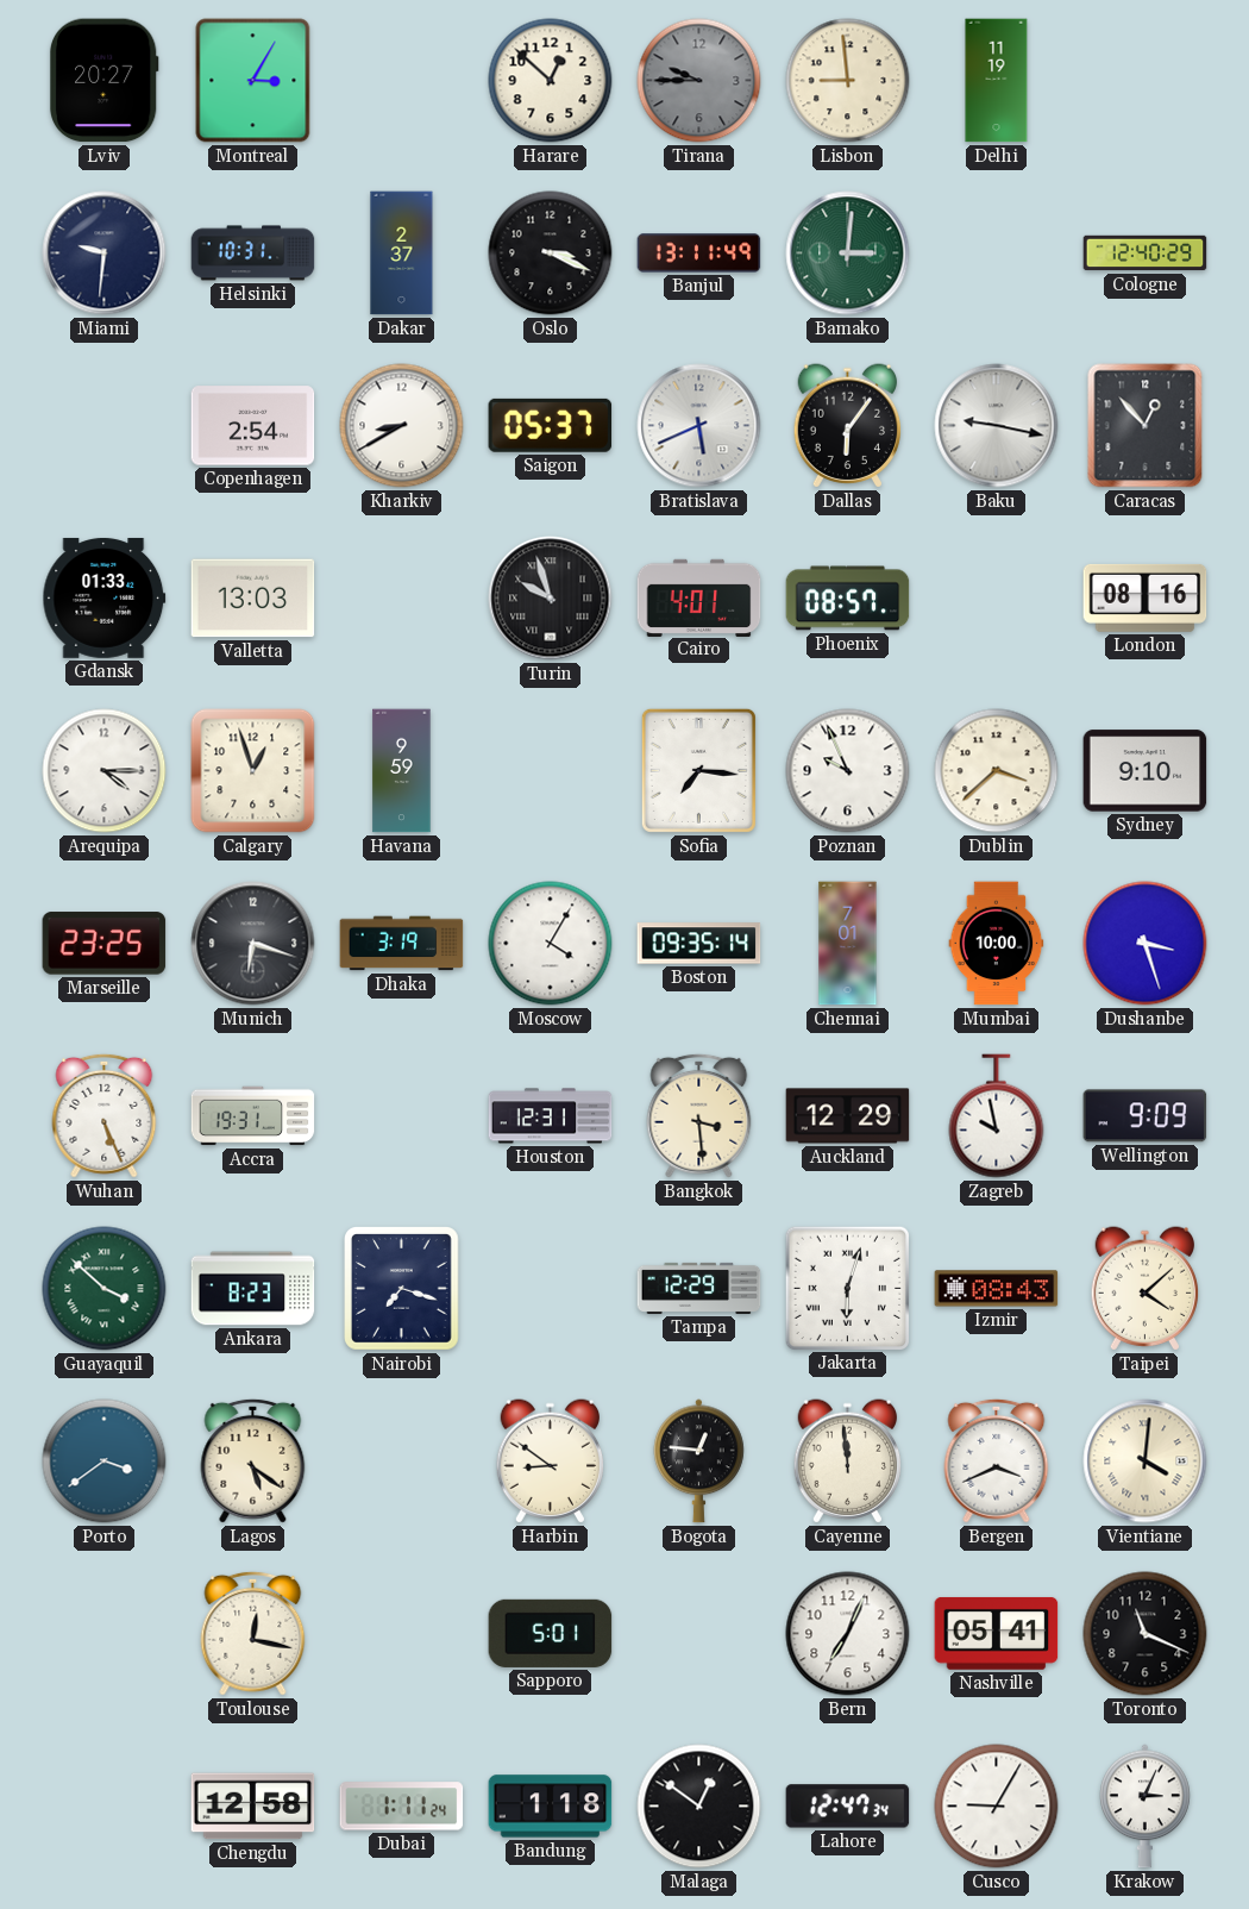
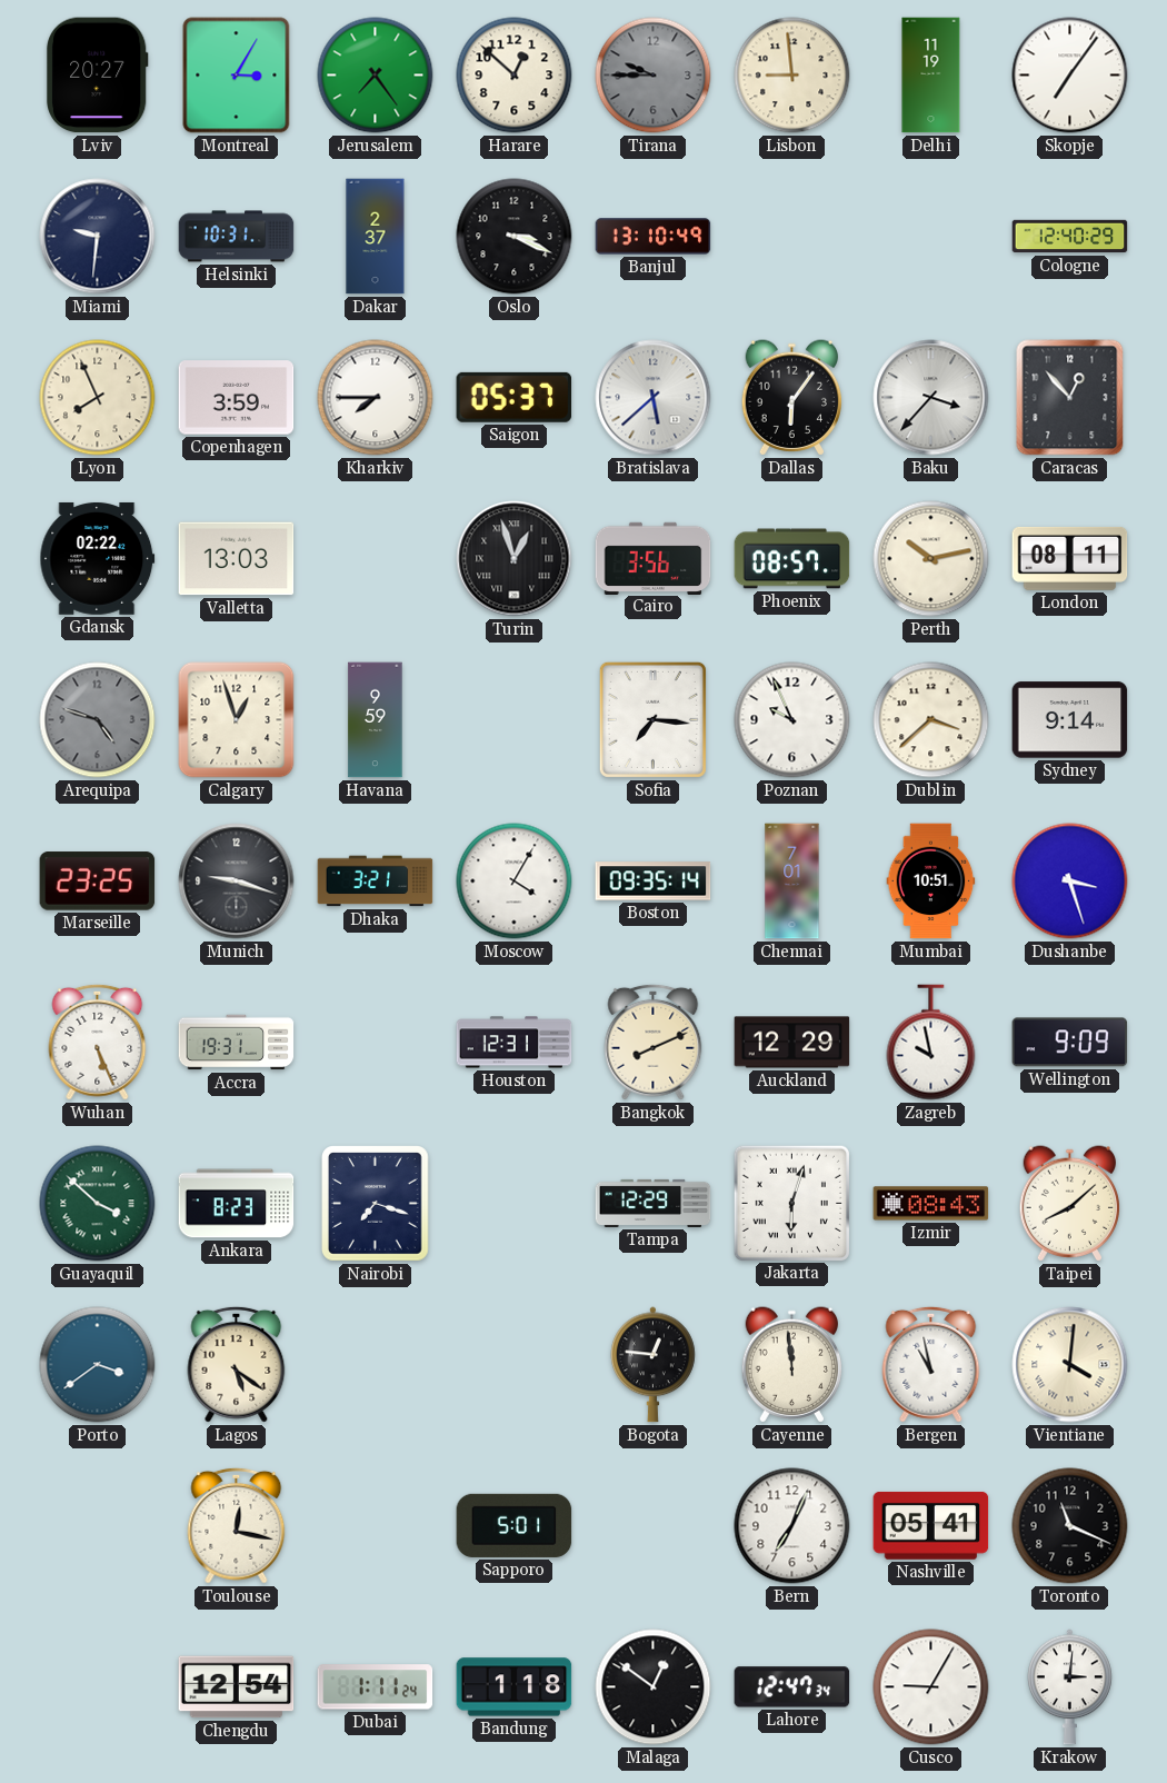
Jerusalem: none -> 7:24
Skopje: none -> 7:06
Banjul: 13:11 -> 13:10
Bamako: 3:01 -> none
Lyon: none -> 7:56
Copenhagen: 2:54 -> 3:59
Kharkiv: 8:40 -> 7:45
Bratislava: 5:41 -> 5:38
Baku: 9:17 -> 3:37
Gdansk: 01:33 -> 02:22
Turin: 9:57 -> 12:57
Cairo: 4:01 -> 3:56
Perth: none -> 10:13
London: 08:16 -> 08:11
Arequipa: 4:15 -> 4:48
Arequipa dial: white -> grey
Sydney: 9:10 -> 9:14
Munich: 6:18 -> 9:18
Dhaka: 3:19 -> 3:21
Mumbai: 10:00 -> 10:51
Bangkok: 3:29 -> 8:11
Taipei: 4:08 -> 8:08
Harbin: 8:51 -> none
Bergen: 3:41 -> 10:58
Chengdu: 12:58 -> 12:54
Krakow: 3:04 -> 3:01
